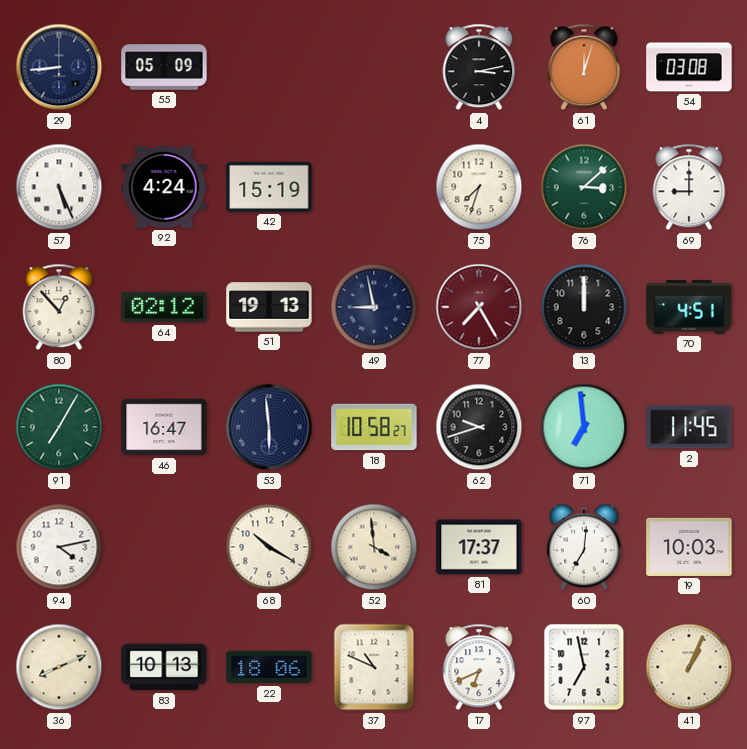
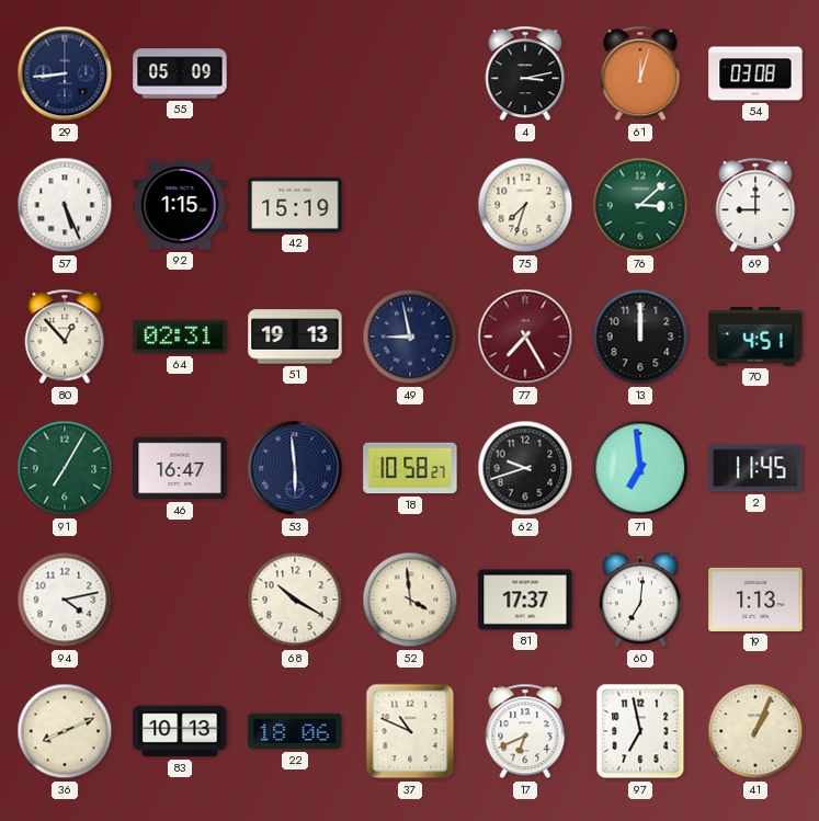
92: 4:24 -> 1:15
64: 02:12 -> 02:31
19: 10:03 -> 1:13
